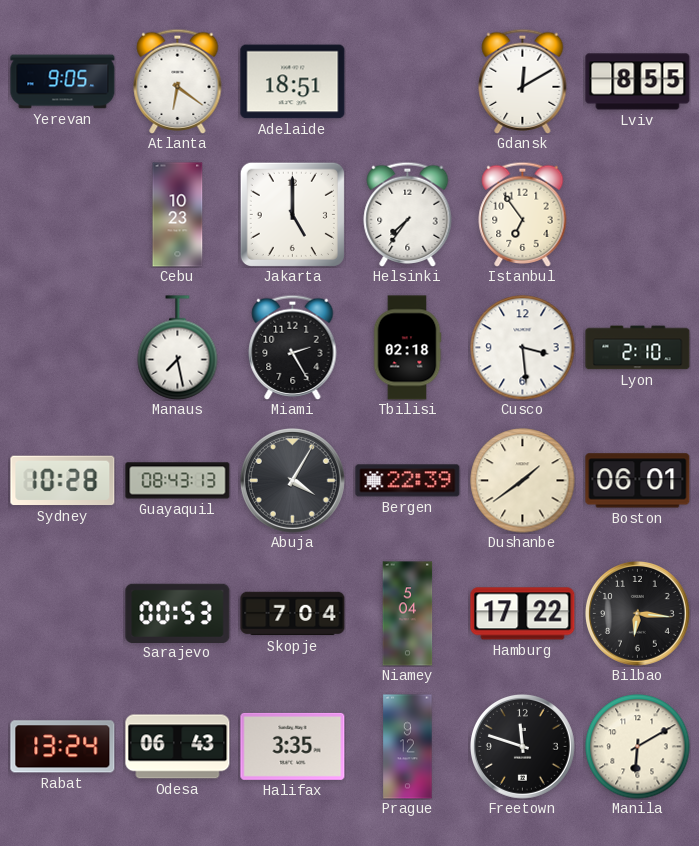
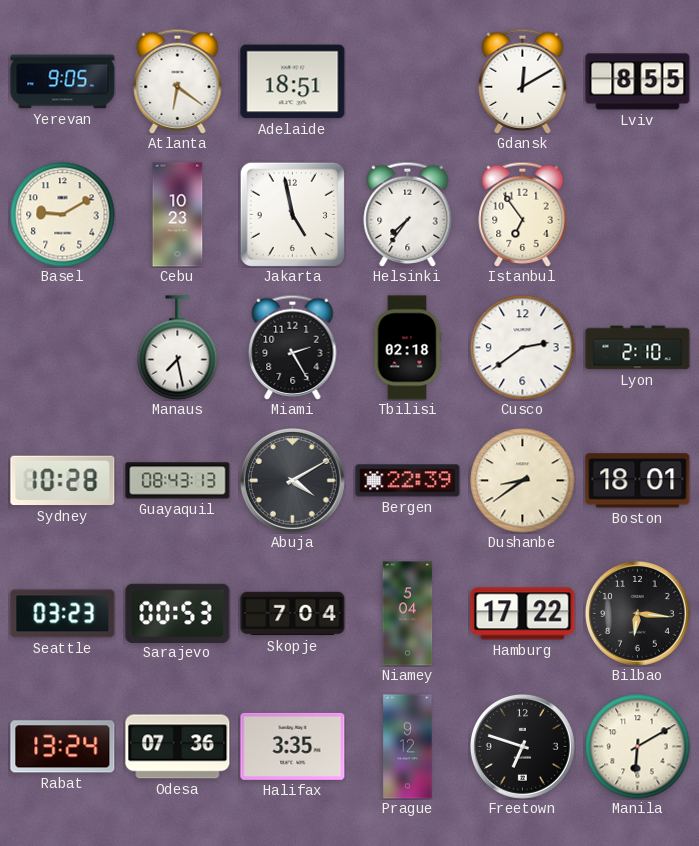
Basel: none -> 9:10
Jakarta: 5:00 -> 4:58
Cusco: 3:29 -> 2:39
Abuja: 4:05 -> 4:10
Dushanbe: 1:39 -> 8:39
Boston: 06:01 -> 18:01
Seattle: none -> 03:23
Odesa: 06:43 -> 07:36
Freetown: 11:48 -> 6:48
